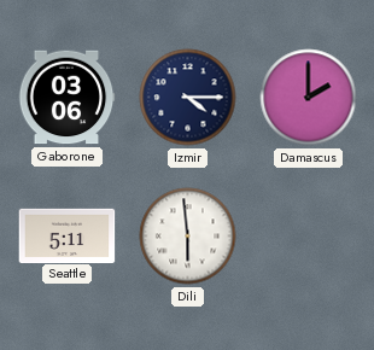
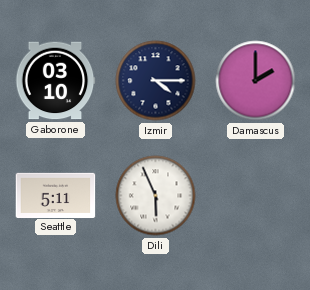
Gaborone: 03:06 -> 03:10
Dili: 5:59 -> 5:56
